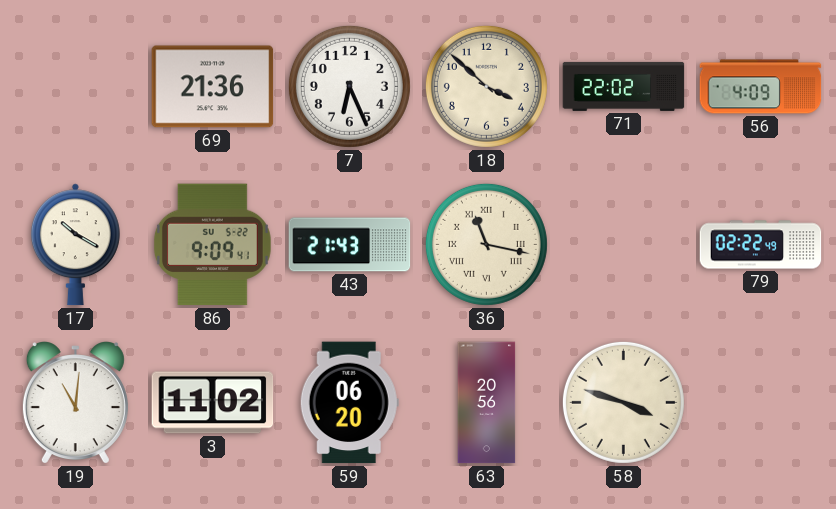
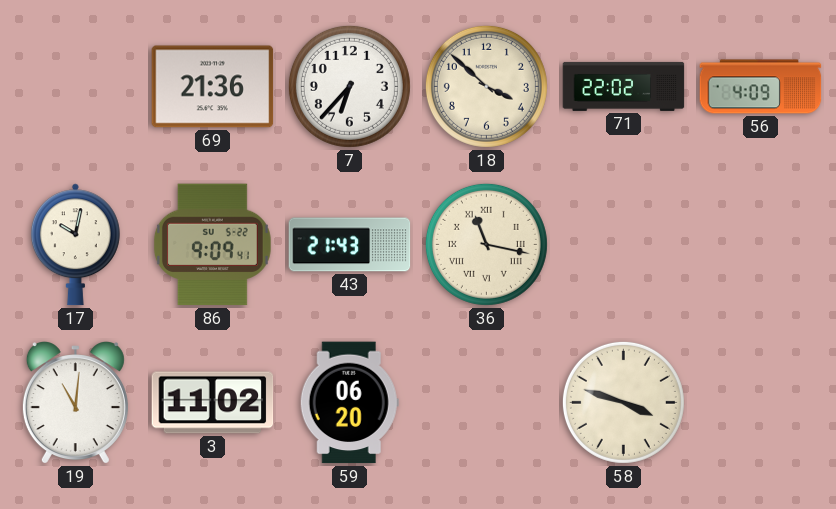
7: 6:26 -> 6:37
17: 10:20 -> 10:02
79: 02:22 -> none
63: 20:56 -> none
